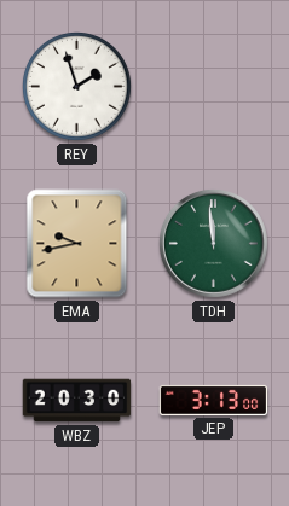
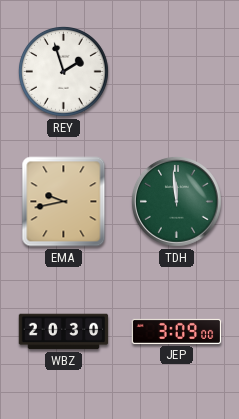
JEP: 3:13 -> 3:09
